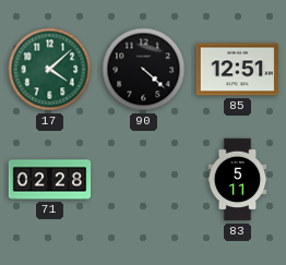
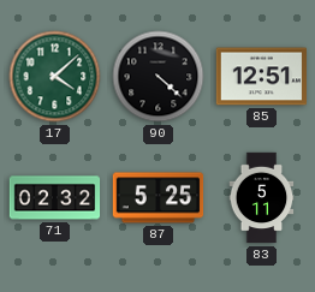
71: 02:28 -> 02:32
87: none -> 5:25
